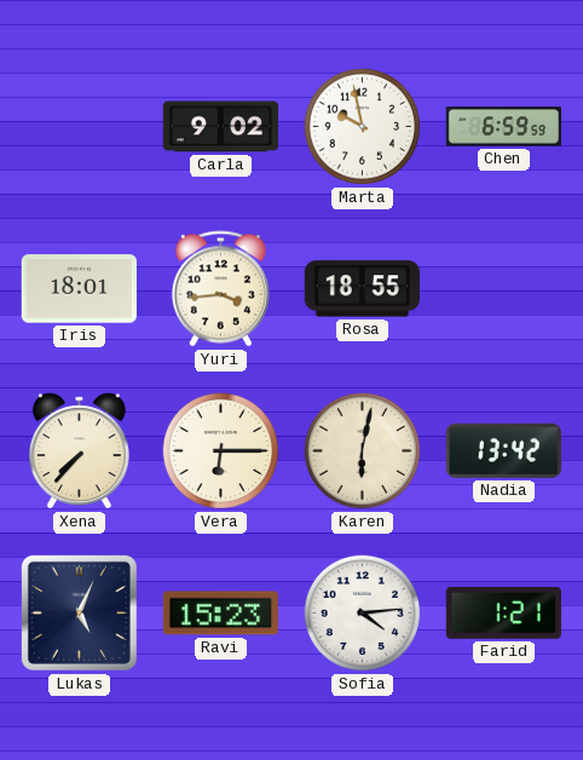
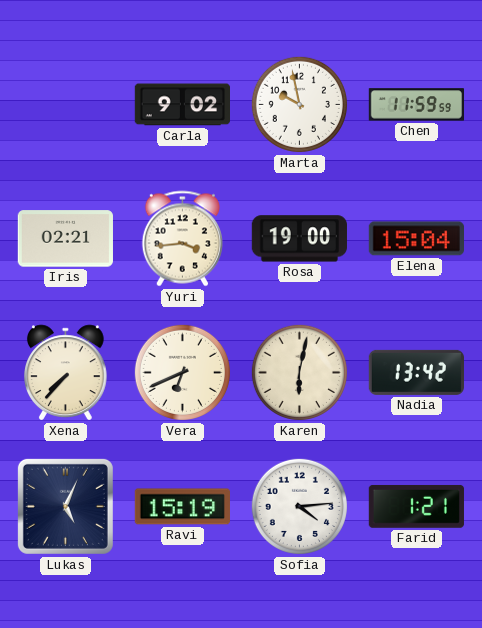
Chen: 6:59 -> 11:59
Iris: 18:01 -> 02:21
Rosa: 18:55 -> 19:00
Elena: none -> 15:04
Vera: 6:15 -> 6:41
Ravi: 15:23 -> 15:19
